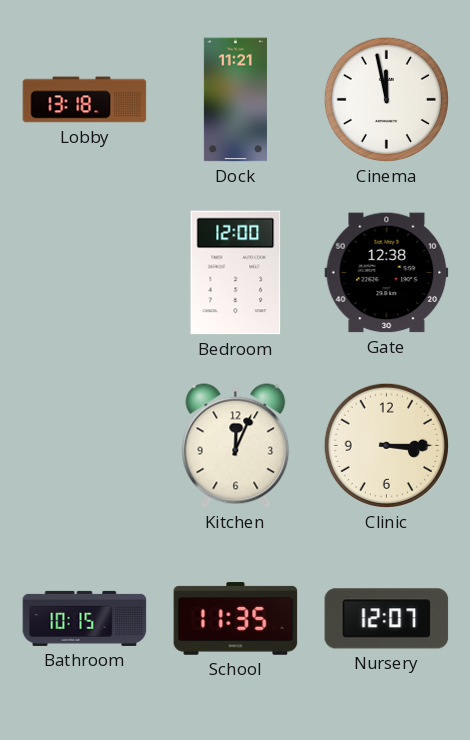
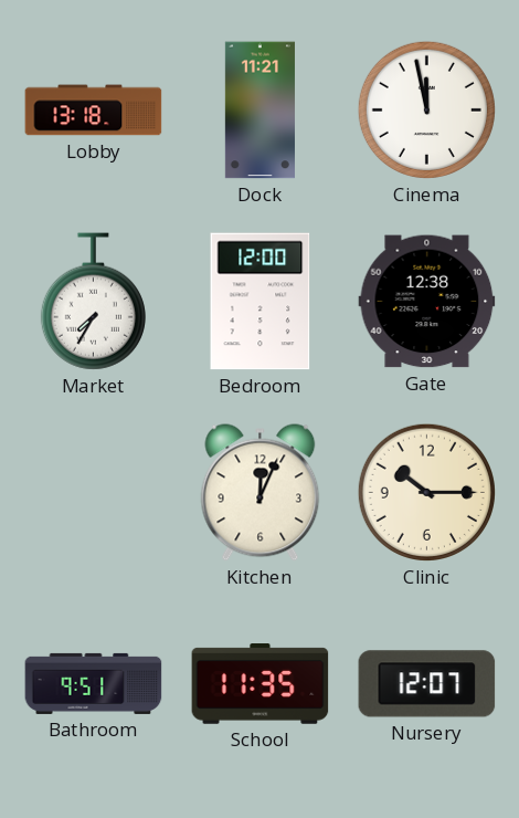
Market: none -> 7:35
Clinic: 3:15 -> 10:15
Bathroom: 10:15 -> 9:51
